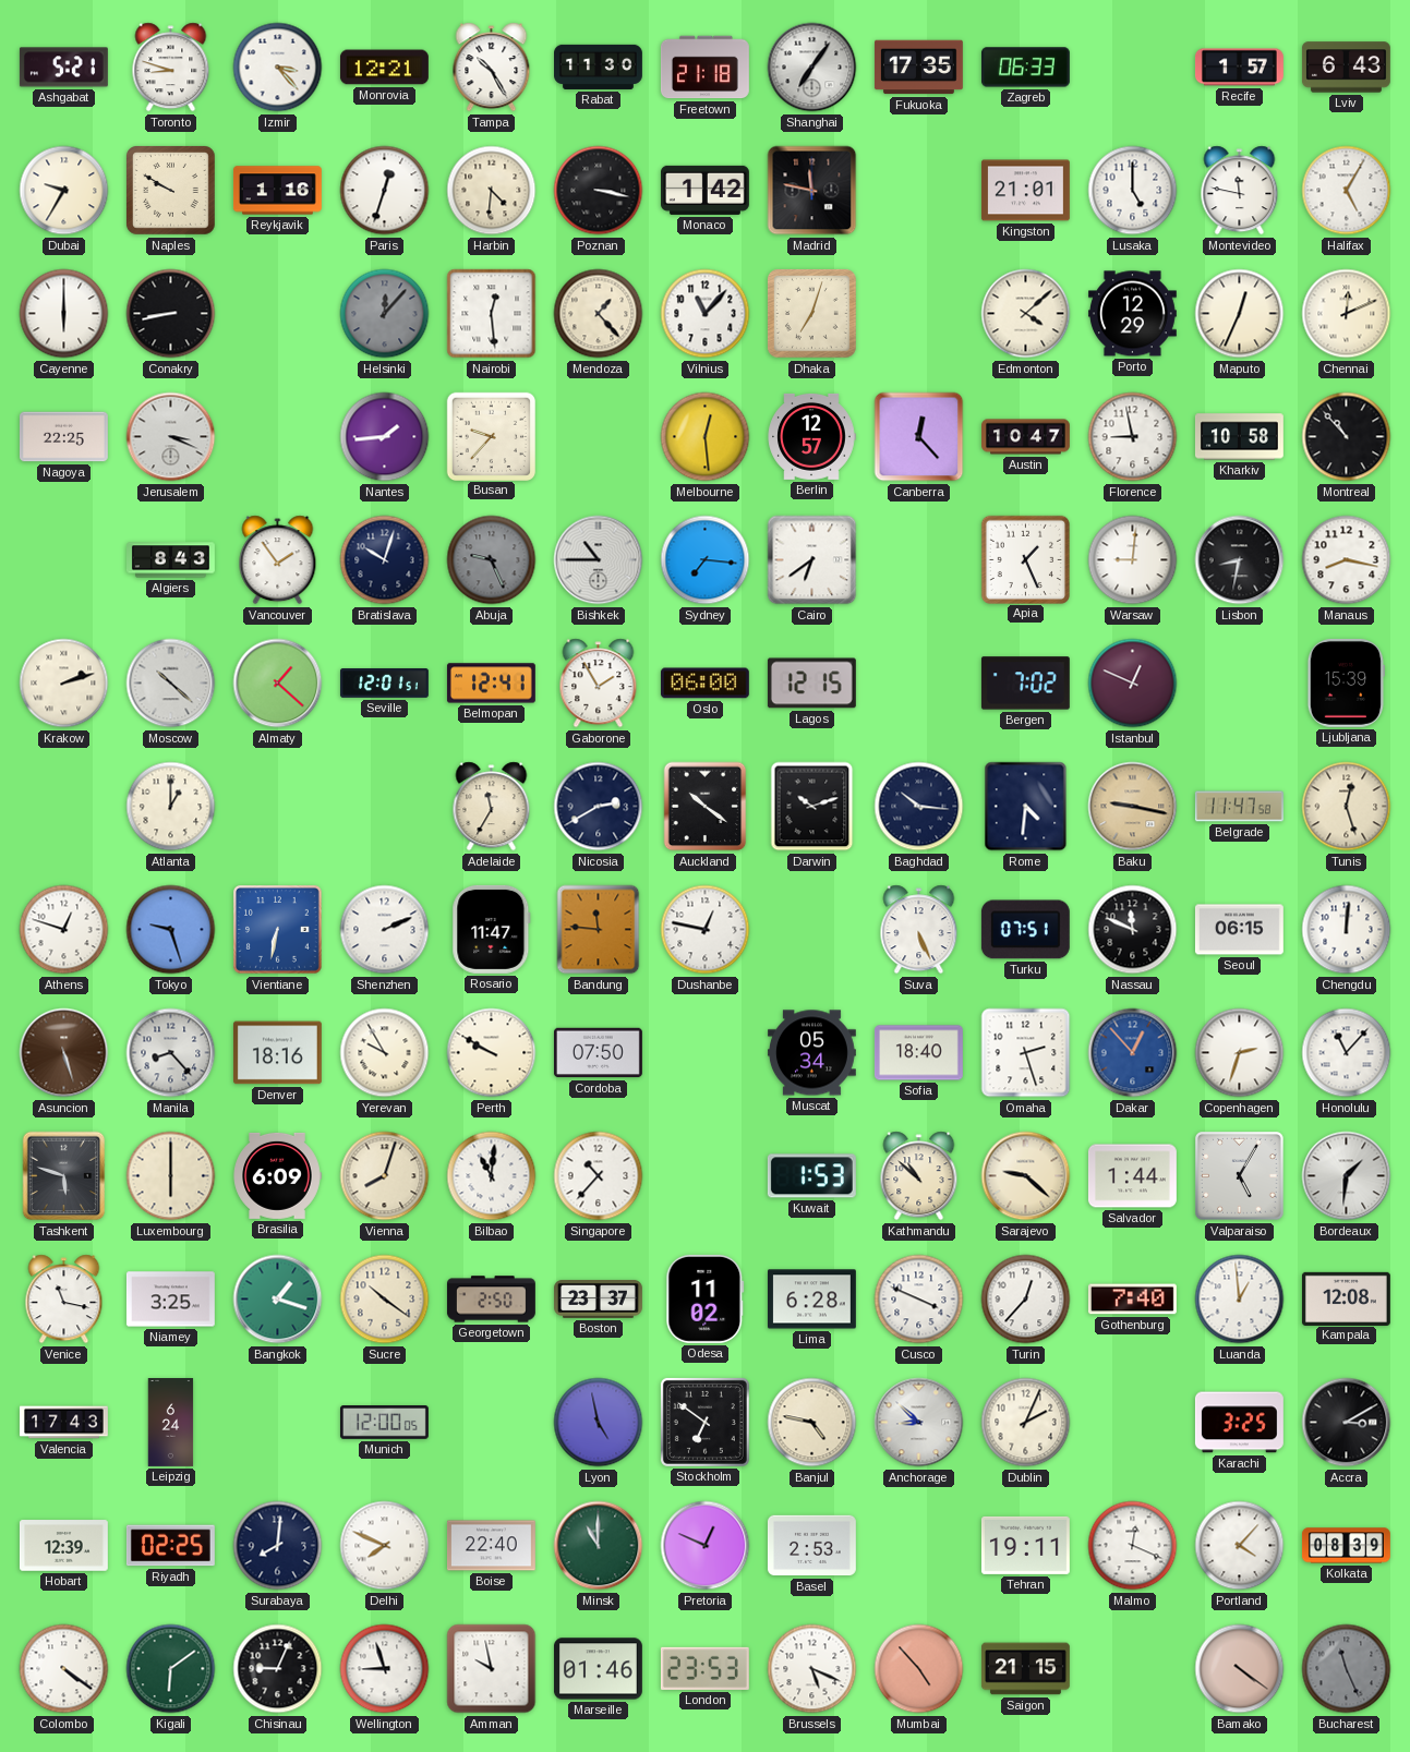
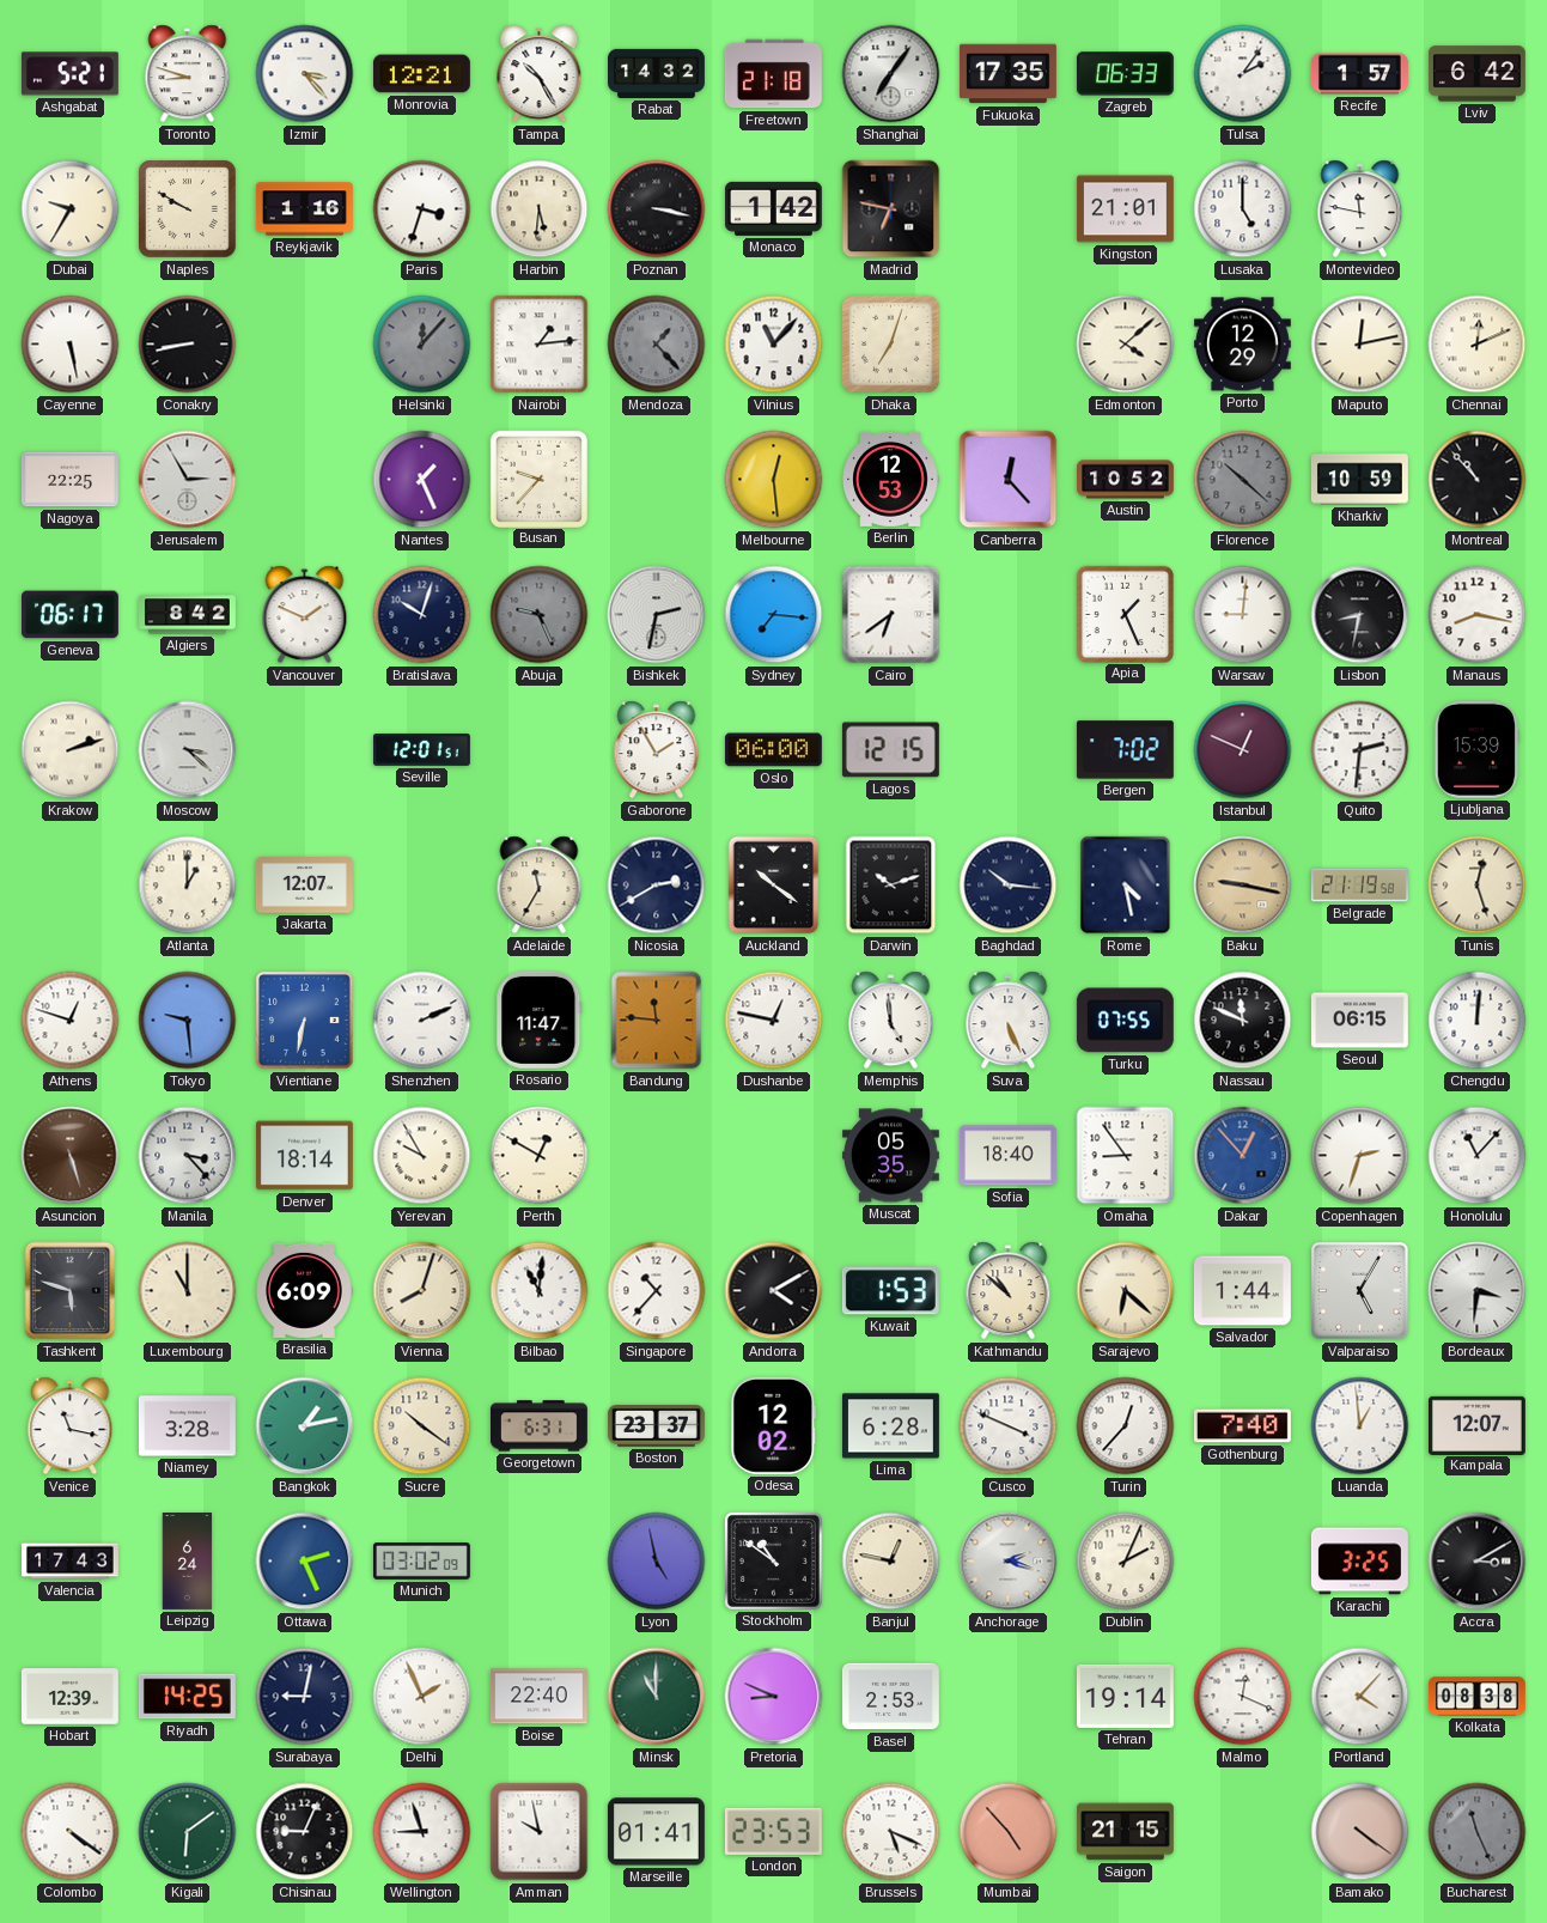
Rabat: 11:30 -> 14:32
Tulsa: none -> 2:06
Lviv: 6:43 -> 6:42
Paris: 12:33 -> 3:33
Harbin: 4:31 -> 5:31
Madrid: 11:47 -> 6:47
Halifax: 5:05 -> none
Cayenne: 6:00 -> 5:28
Nairobi: 12:29 -> 1:14
Mendoza dial: cream -> grey
Maputo: 12:34 -> 12:13
Jerusalem: 3:19 -> 2:55
Nantes: 1:44 -> 1:26
Berlin: 12:57 -> 12:53
Austin: 10:47 -> 10:52
Florence: 8:58 -> 10:22
Florence dial: white -> grey
Kharkiv: 10:58 -> 10:59
Geneva: none -> 06:17
Algiers: 8:43 -> 8:42
Vancouver: 1:54 -> 1:49
Bishkek: 10:45 -> 2:32
Moscow: 10:22 -> 3:22
Almaty: 1:22 -> none
Belmopan: 12:41 -> none
Quito: none -> 2:31
Jakarta: none -> 12:07
Rome: 4:31 -> 4:28
Belgrade: 11:47 -> 21:19
Tokyo: 9:27 -> 9:29
Memphis: none -> 4:59
Turku: 07:51 -> 07:55
Manila: 8:23 -> 3:23
Denver: 18:16 -> 18:14
Perth: 9:50 -> 12:50
Cordoba: 07:50 -> none
Muscat: 05:34 -> 05:35
Omaha: 2:27 -> 8:54
Luxembourg: 6:00 -> 11:00
Andorra: none -> 4:10
Sarajevo: 9:22 -> 6:22
Bordeaux: 1:31 -> 3:31
Niamey: 3:25 -> 3:28
Bangkok: 1:18 -> 1:13
Georgetown: 2:50 -> 6:31
Odesa: 11:02 -> 12:02
Kampala: 12:08 -> 12:07
Ottawa: none -> 2:26
Munich: 12:00 -> 03:02
Stockholm: 6:51 -> 10:51
Banjul: 4:47 -> 12:47
Anchorage: 8:52 -> 2:18
Riyadh: 02:25 -> 14:25
Surabaya: 8:01 -> 9:02
Delhi: 7:49 -> 1:56
Pretoria: 12:49 -> 8:49
Tehran: 19:11 -> 19:14
Kolkata: 08:39 -> 08:38
Marseille: 01:46 -> 01:41
